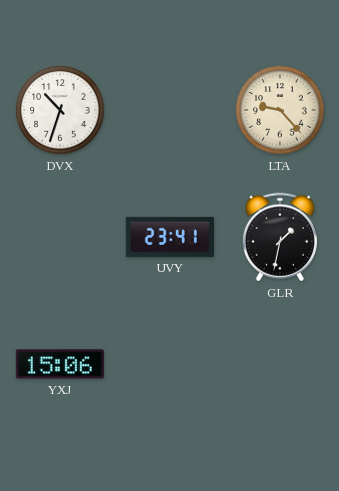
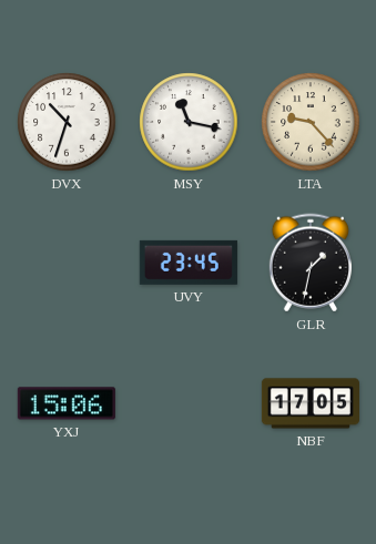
MSY: none -> 11:17
UVY: 23:41 -> 23:45
NBF: none -> 17:05
